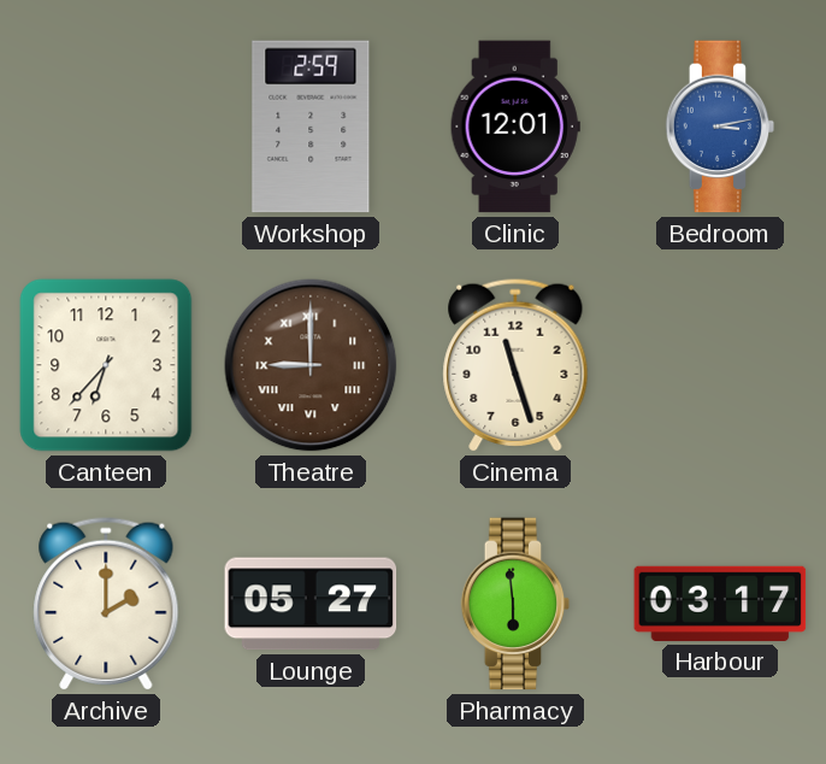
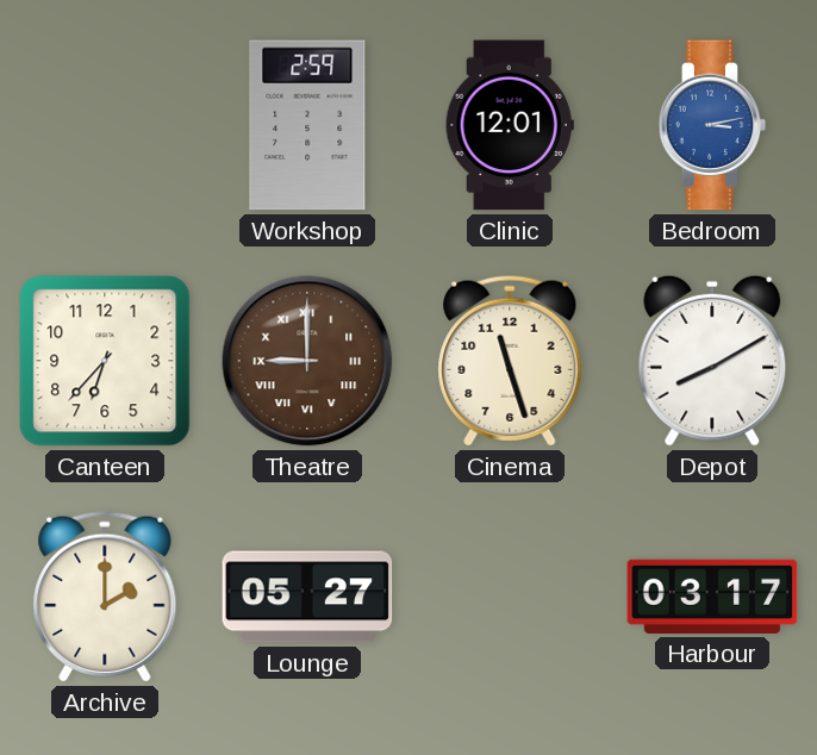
Depot: none -> 8:10
Pharmacy: 5:59 -> none
